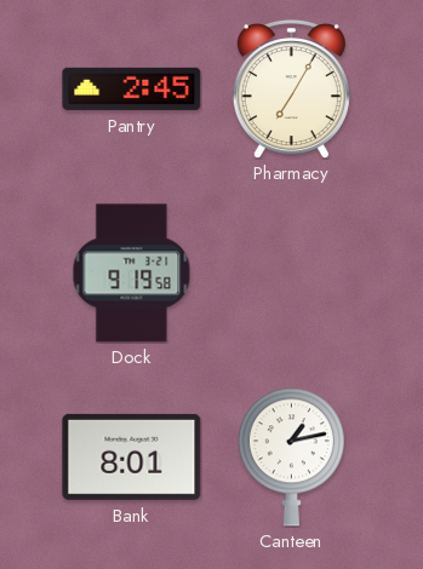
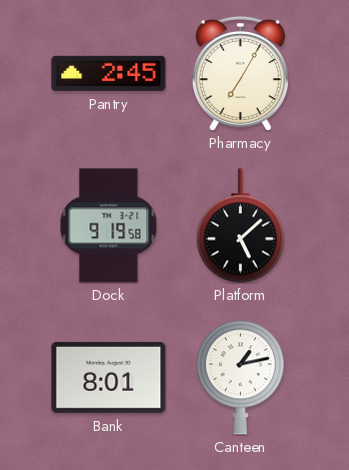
Platform: none -> 5:08
